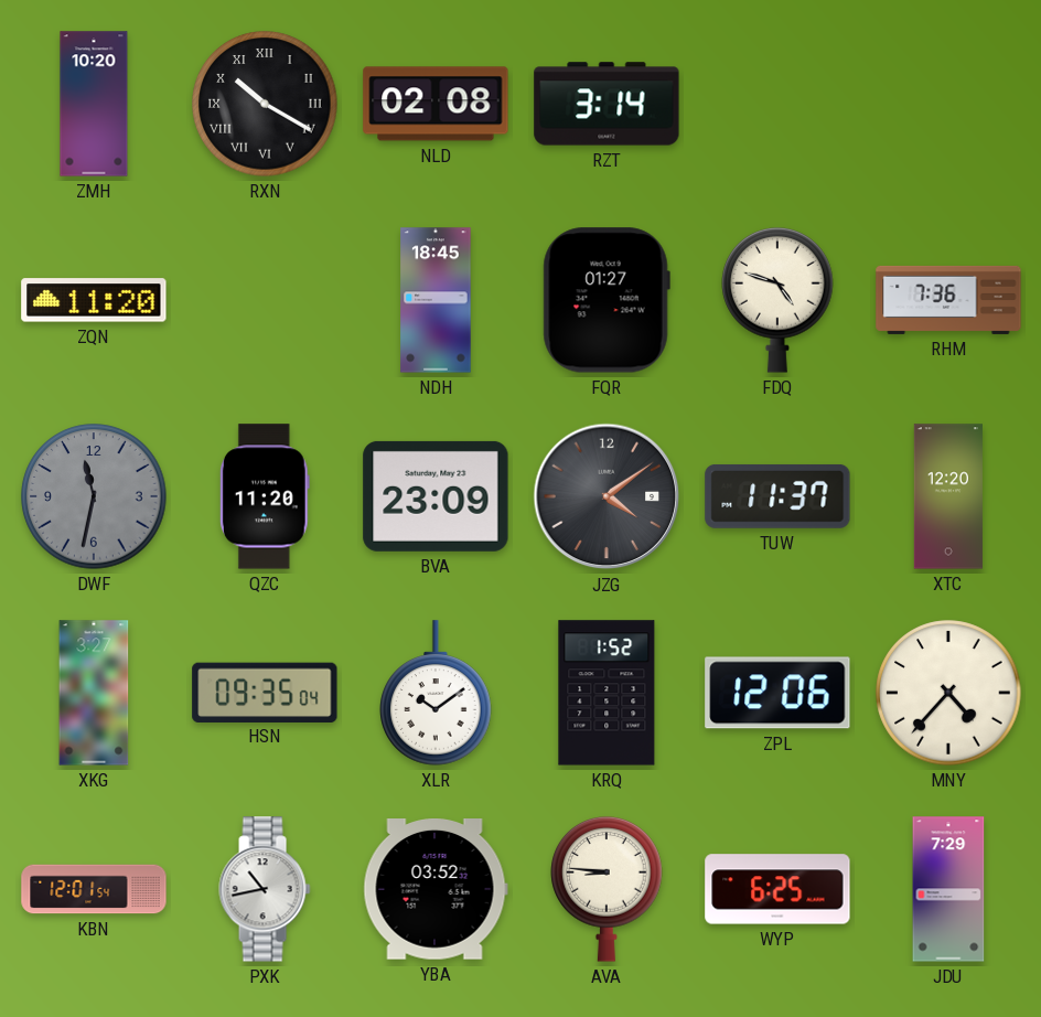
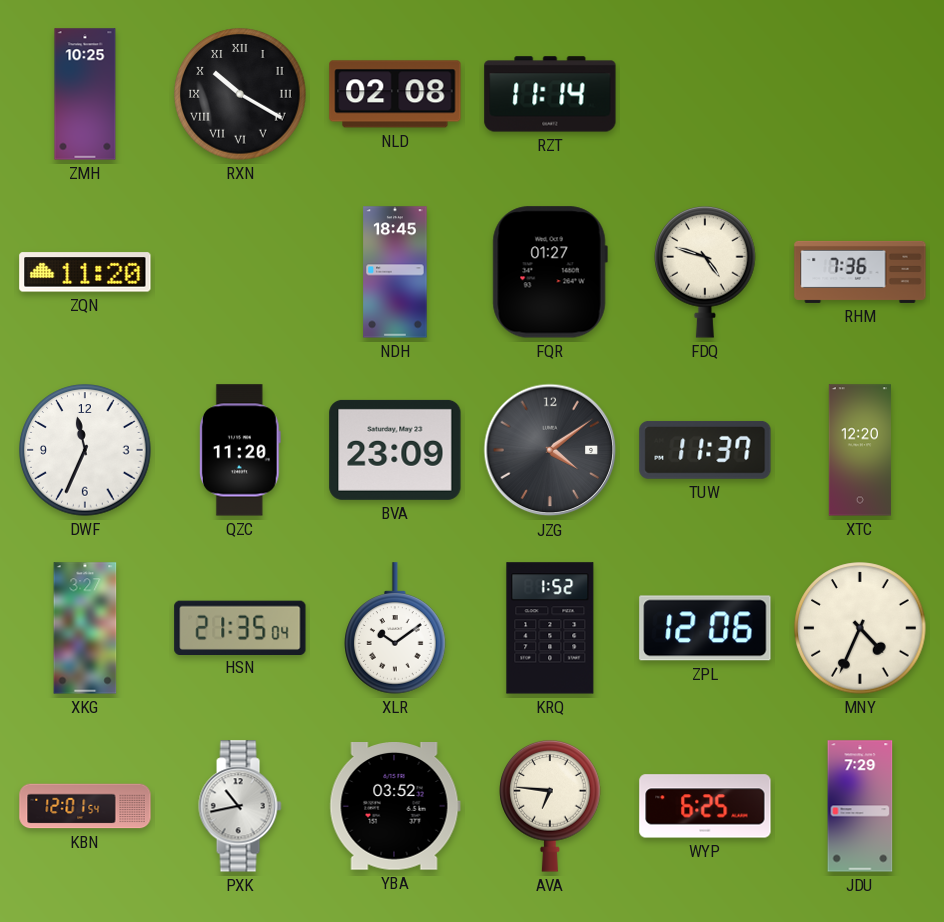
ZMH: 10:20 -> 10:25
RZT: 3:14 -> 11:14
DWF: 11:32 -> 11:34
DWF dial: grey -> white
HSN: 09:35 -> 21:35
MNY: 4:37 -> 4:34
AVA: 8:46 -> 6:46
